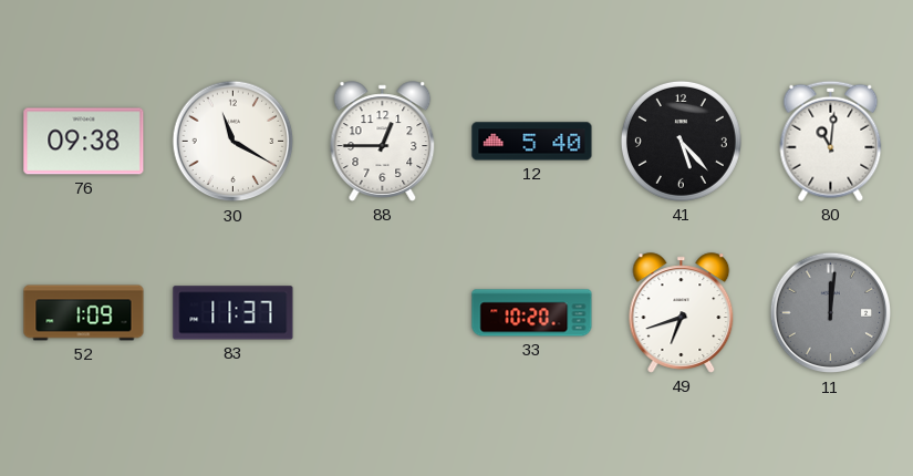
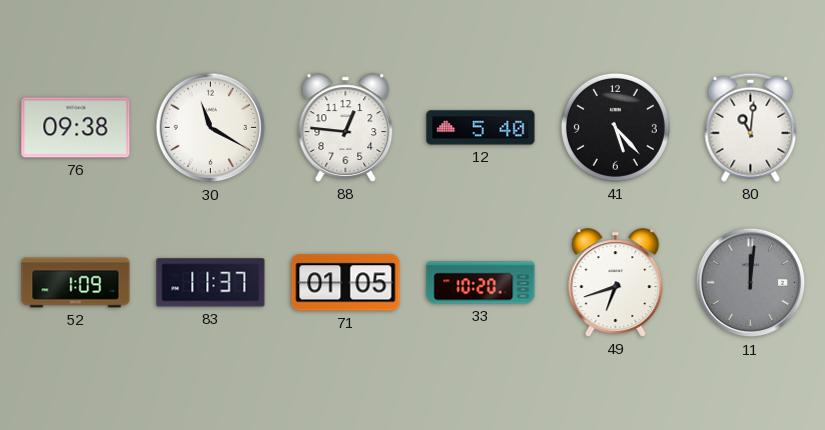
88: 12:45 -> 12:46
71: none -> 01:05
